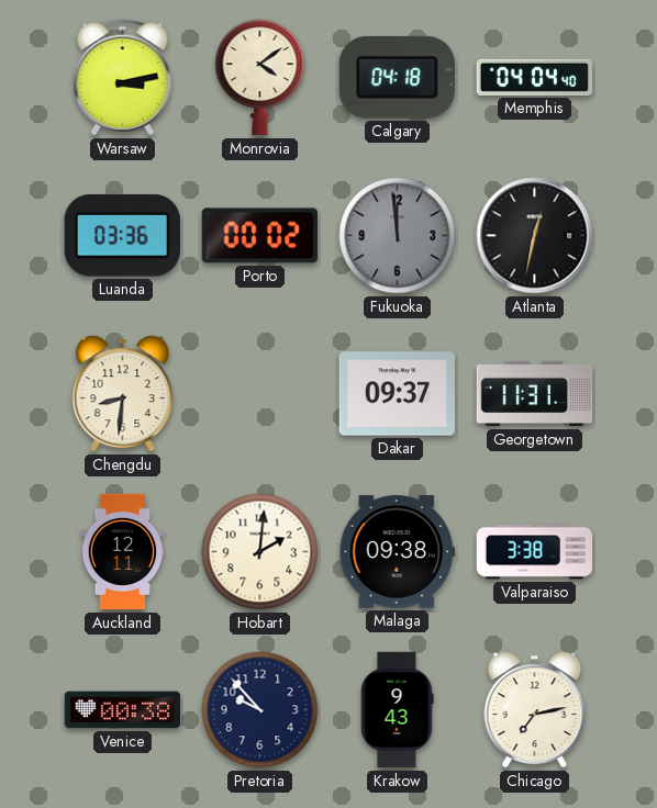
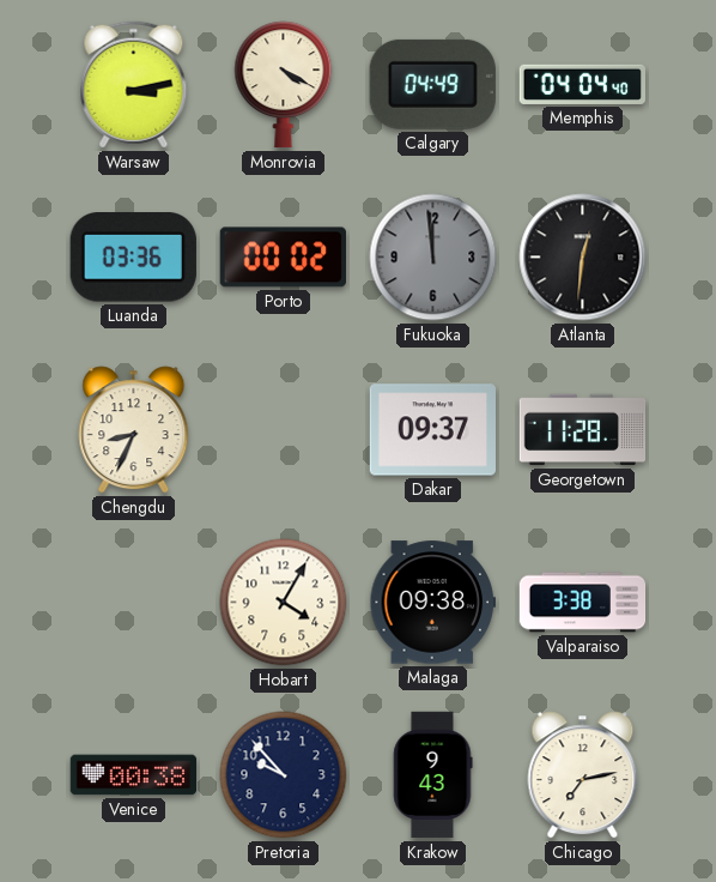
Monrovia: 4:09 -> 4:20
Calgary: 04:18 -> 04:49
Atlanta: 12:32 -> 12:31
Chengdu: 8:31 -> 8:34
Georgetown: 11:31 -> 11:28
Auckland: 12:11 -> none
Hobart: 2:01 -> 4:05
